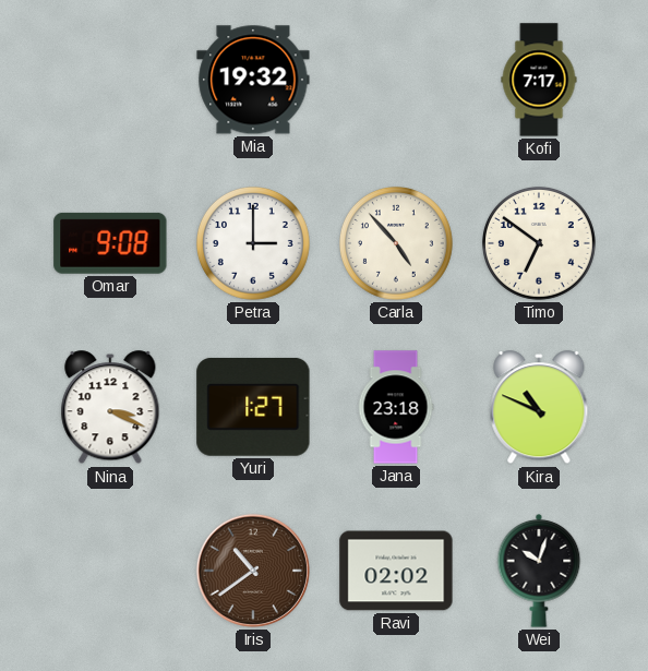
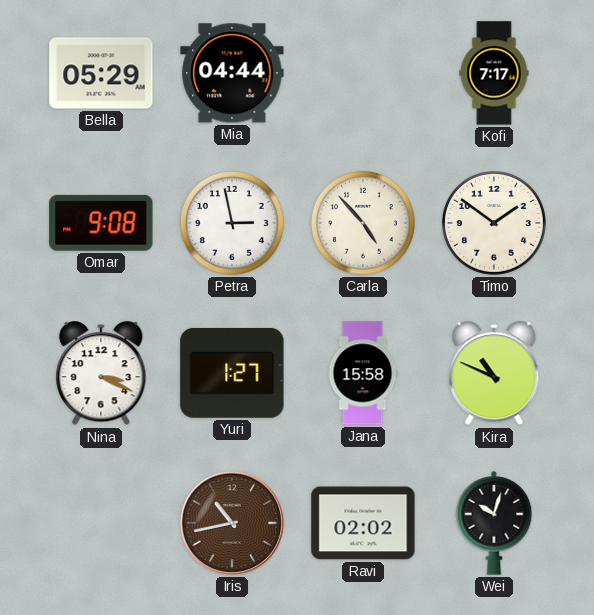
Bella: none -> 05:29
Mia: 19:32 -> 04:44
Petra: 3:00 -> 2:58
Timo: 6:51 -> 1:51
Jana: 23:18 -> 15:58
Iris: 10:39 -> 10:43
